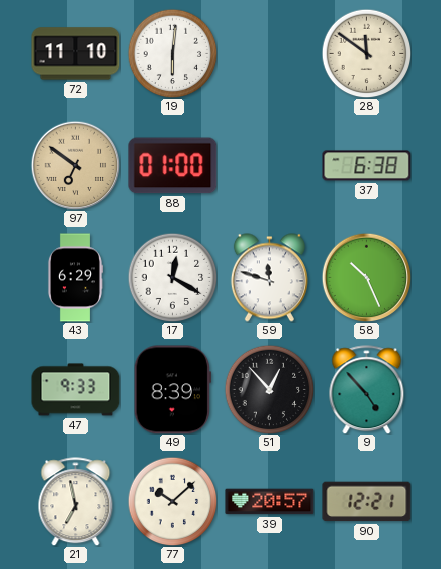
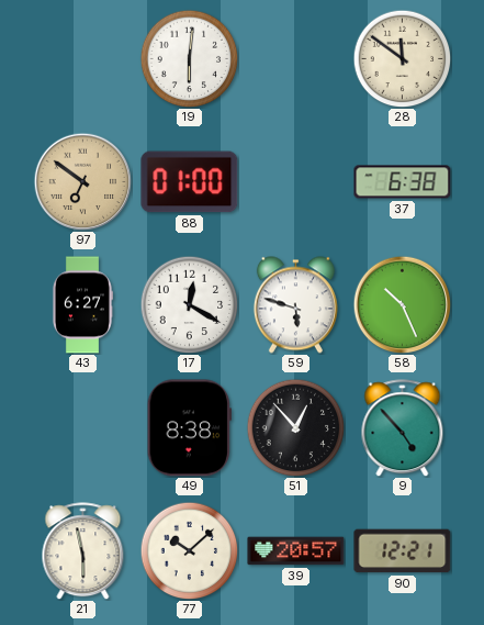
72: 11:10 -> none
43: 6:29 -> 6:27
59: 11:48 -> 5:48
47: 9:33 -> none
49: 8:39 -> 8:38
21: 6:58 -> 5:58
